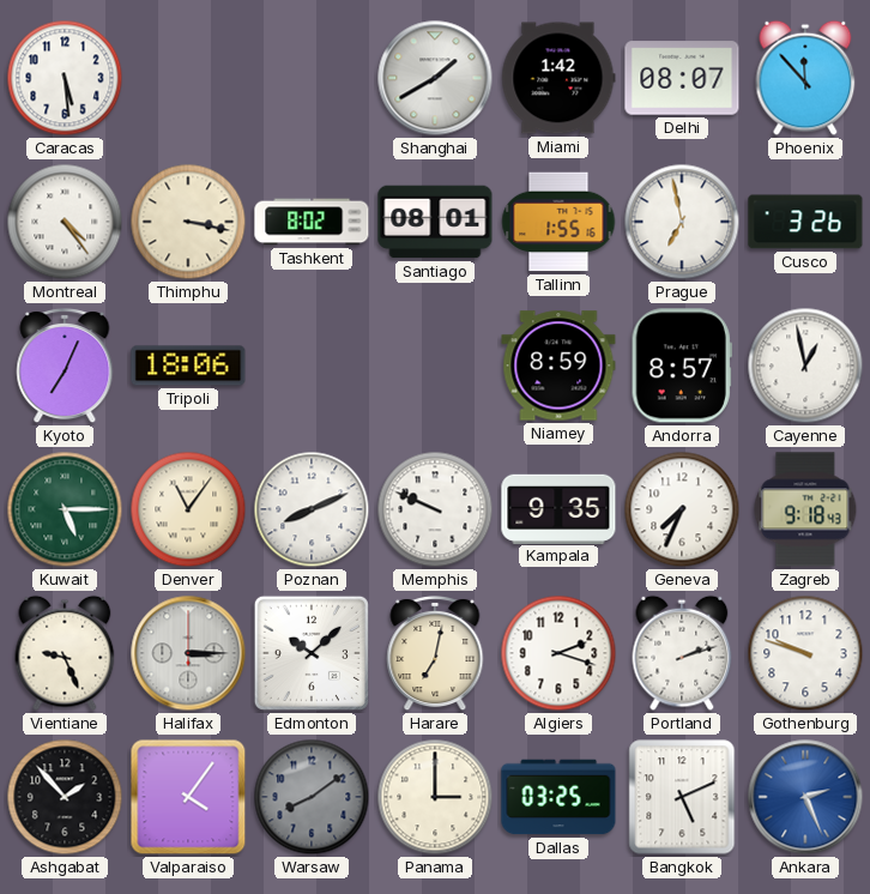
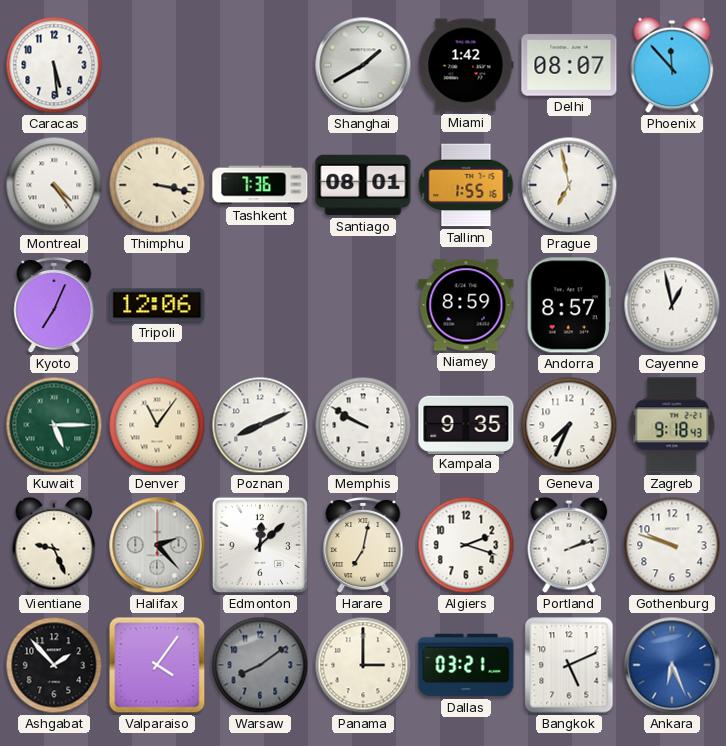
Tashkent: 8:02 -> 7:36
Cusco: 3:26 -> none
Tripoli: 18:06 -> 12:06
Memphis: 9:49 -> 9:50
Halifax: 3:15 -> 2:23
Edmonton: 10:08 -> 12:08
Dallas: 03:25 -> 03:21
Ankara: 2:26 -> 6:26
